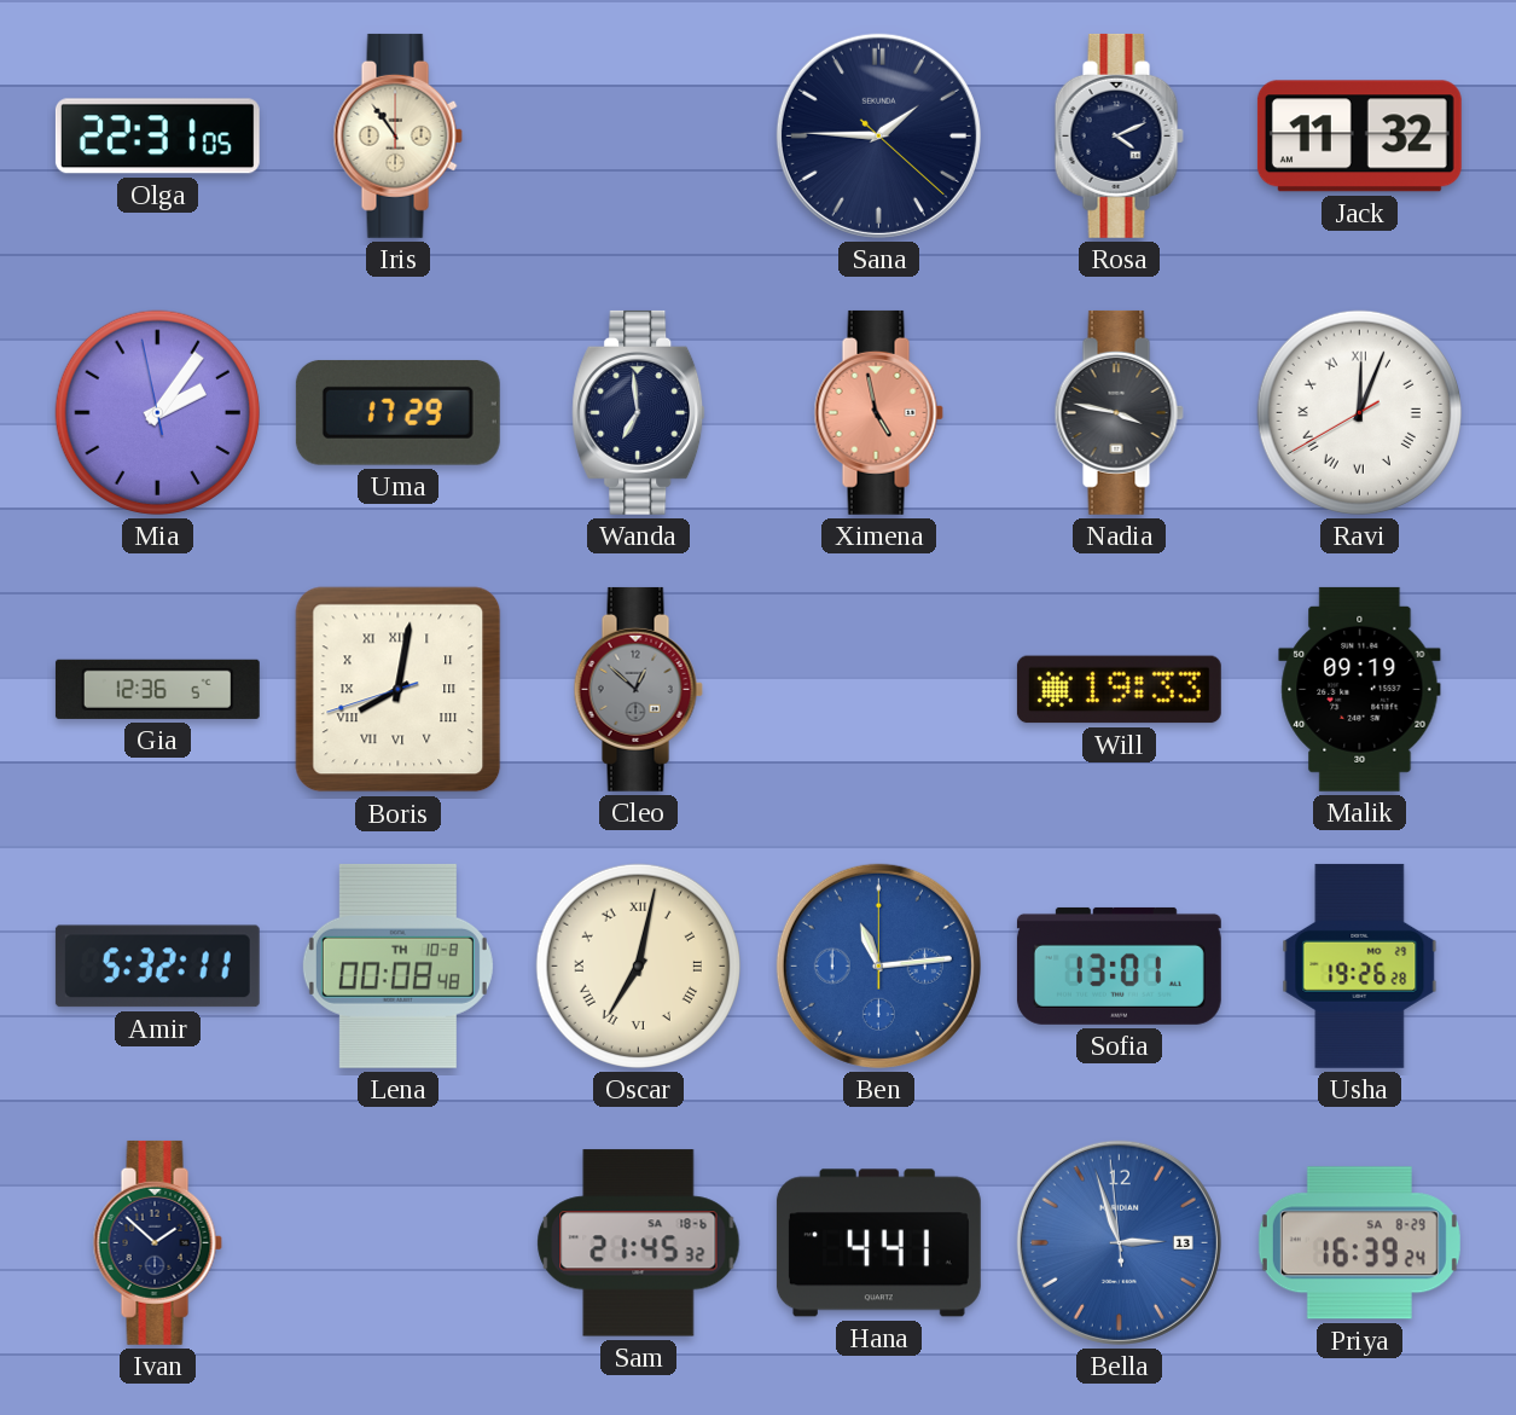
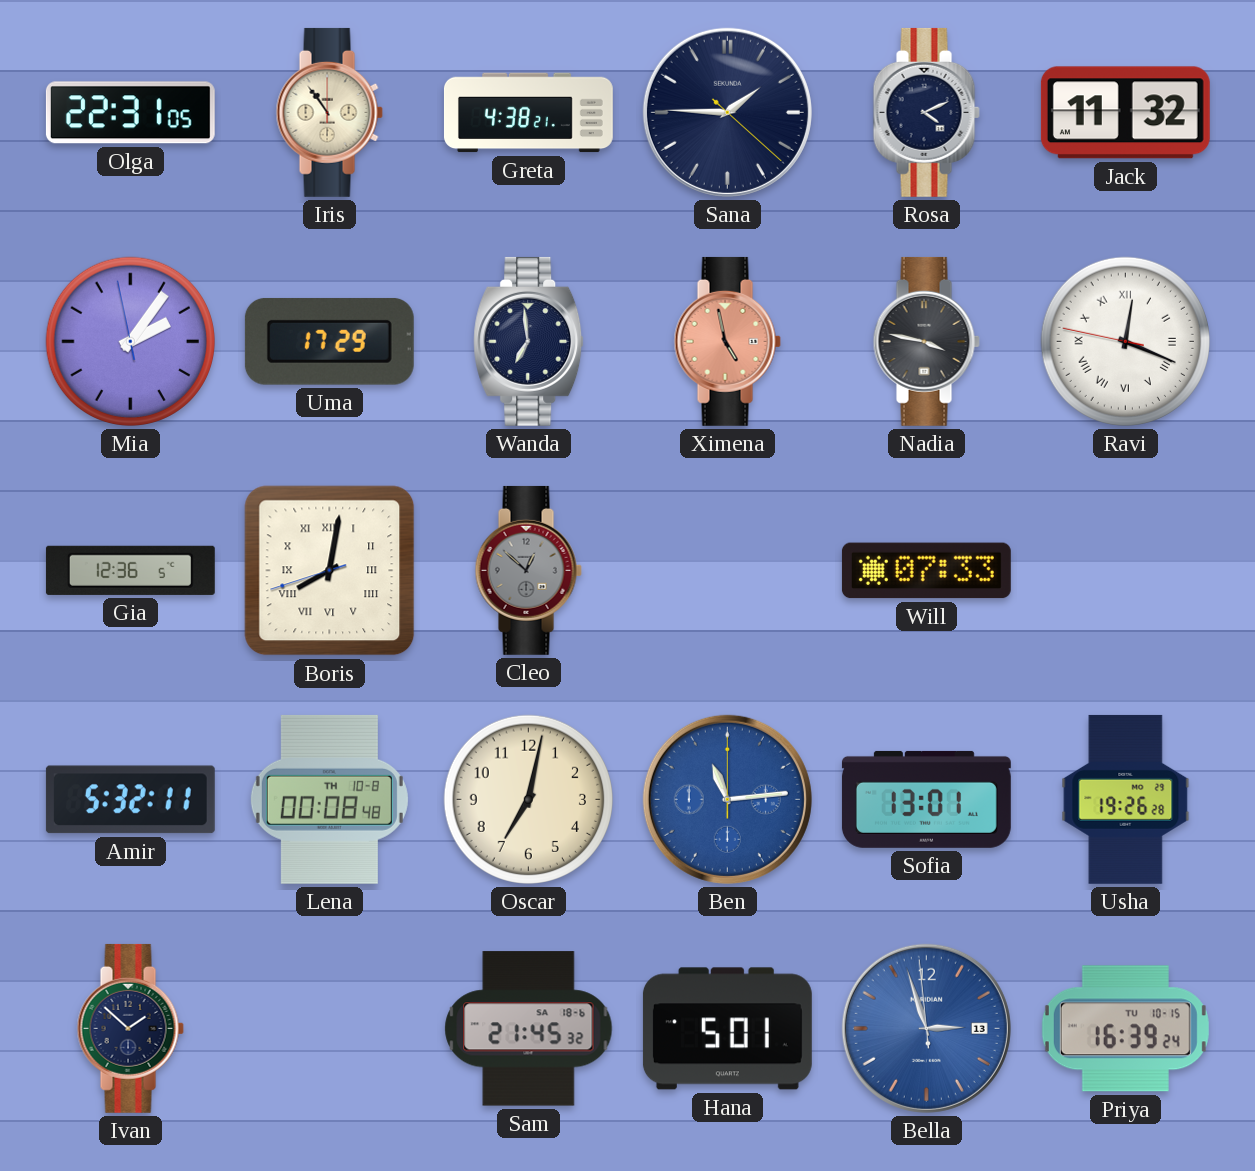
Greta: none -> 4:38
Ravi: 12:03 -> 12:18
Will: 19:33 -> 07:33
Malik: 09:19 -> none
Oscar numerals: Roman -> Arabic
Hana: 4:41 -> 5:01
Priya date: SA 8-29 -> TU 10-15
